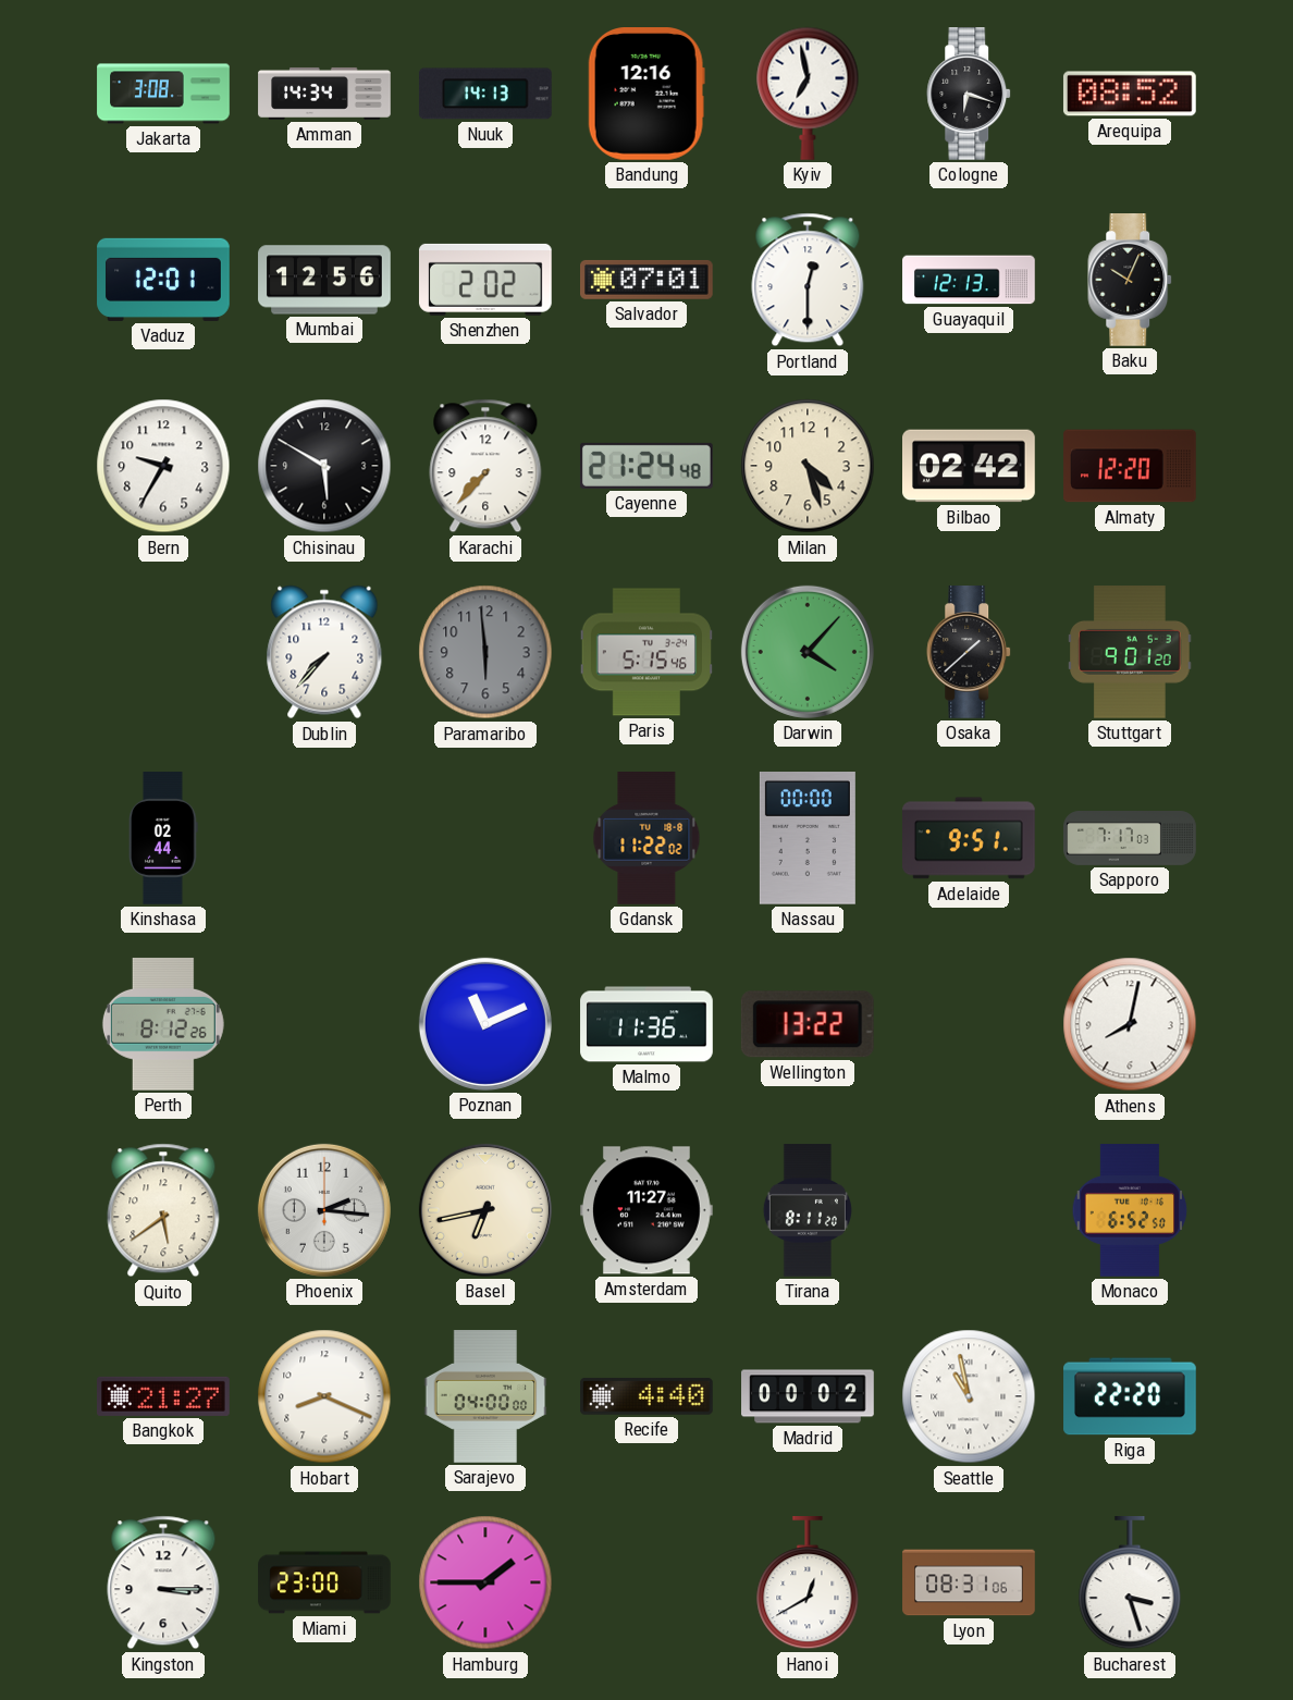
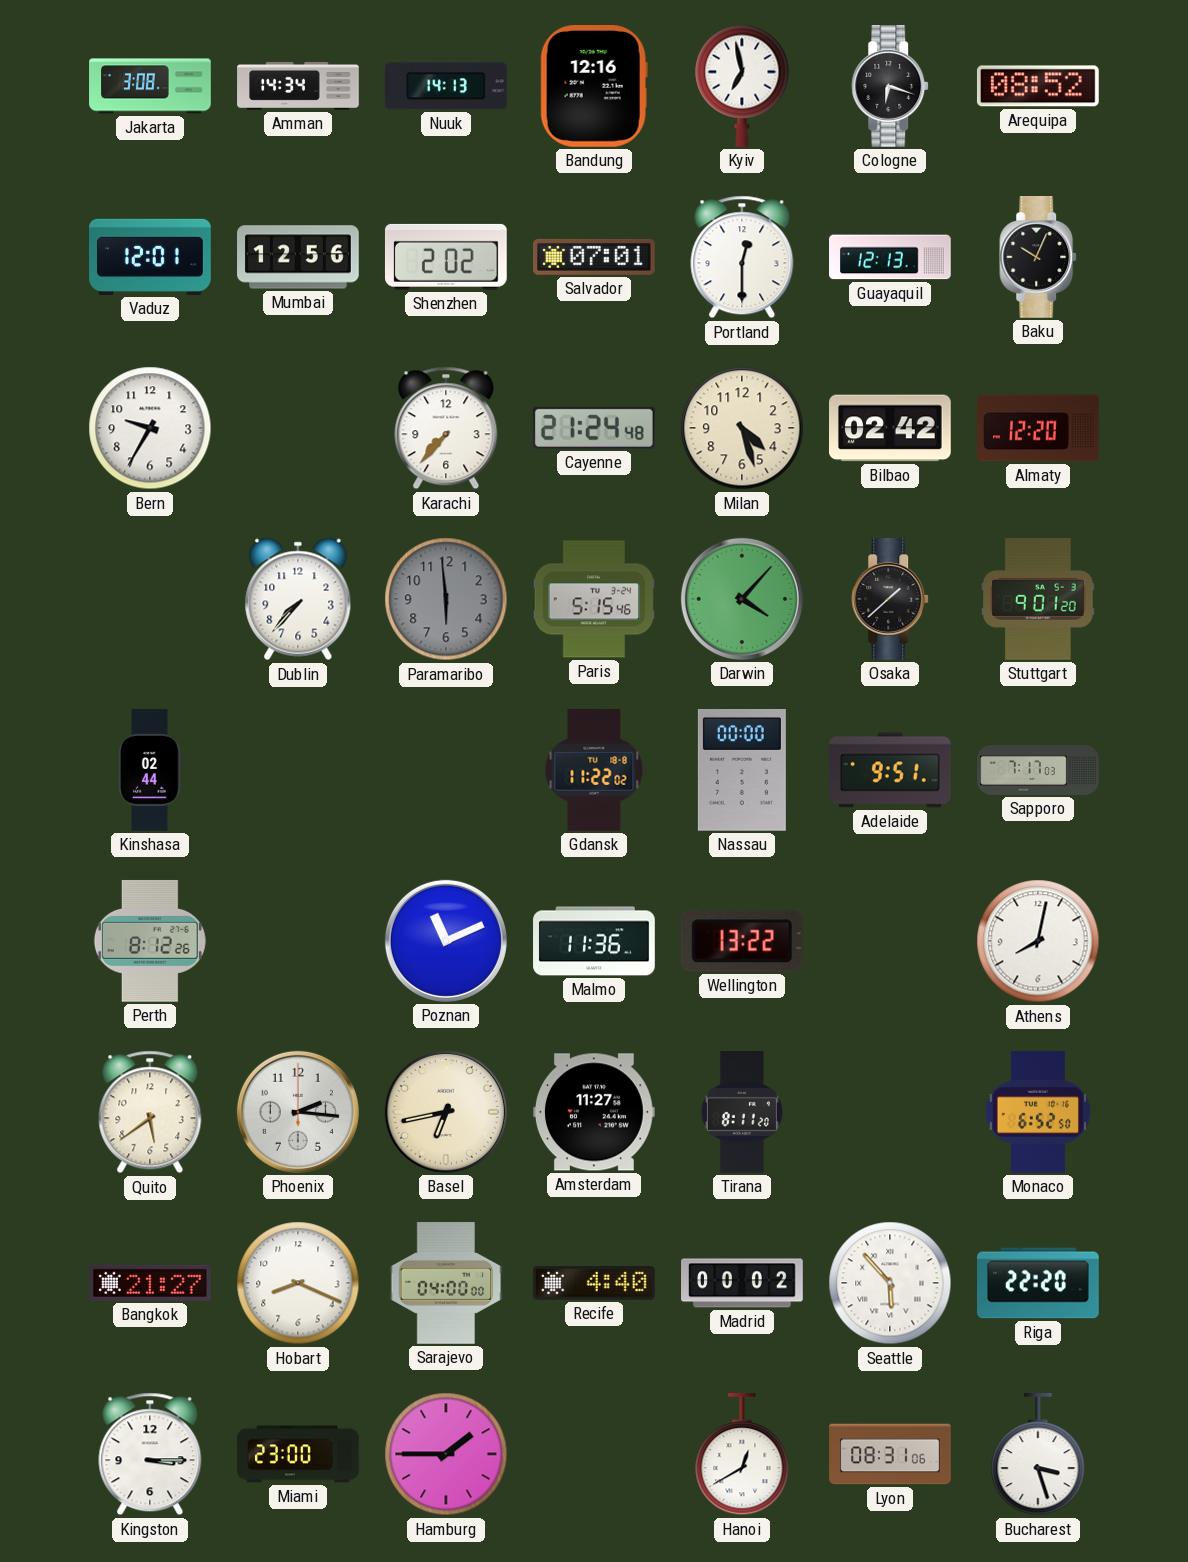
Chisinau: 5:50 -> none
Seattle: 10:58 -> 5:53
